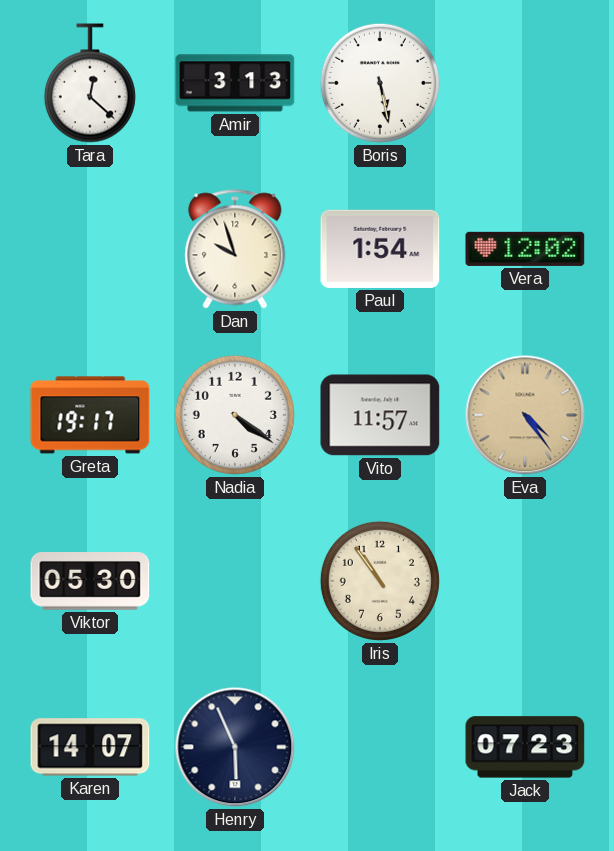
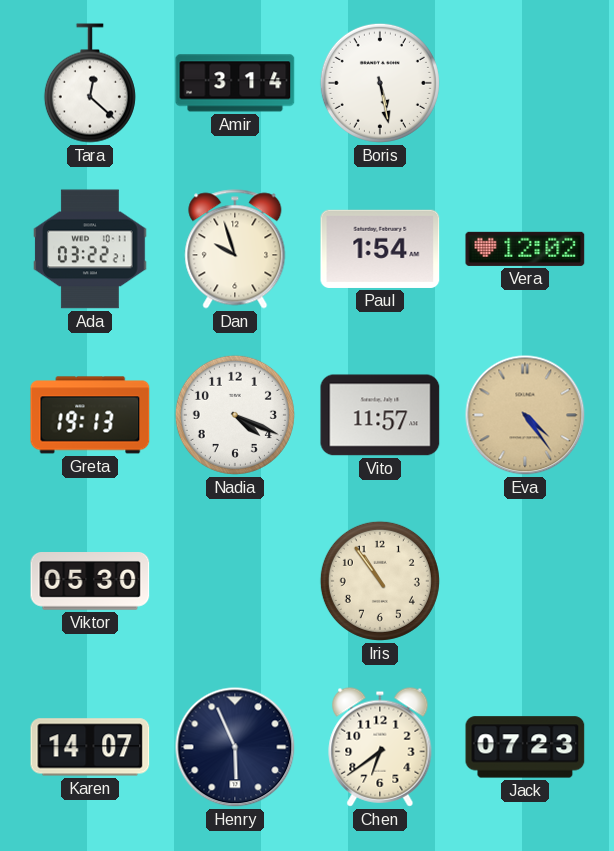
Amir: 3:13 -> 3:14
Ada: none -> 03:22
Greta: 19:17 -> 19:13
Nadia: 4:21 -> 4:19
Chen: none -> 6:39
